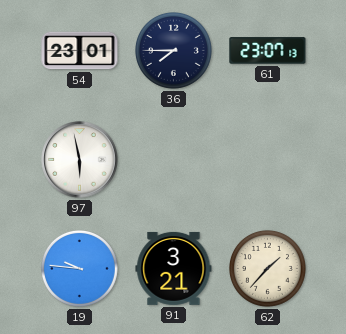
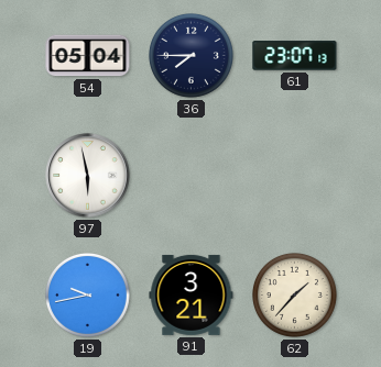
54: 23:01 -> 05:04
19: 9:46 -> 9:43
